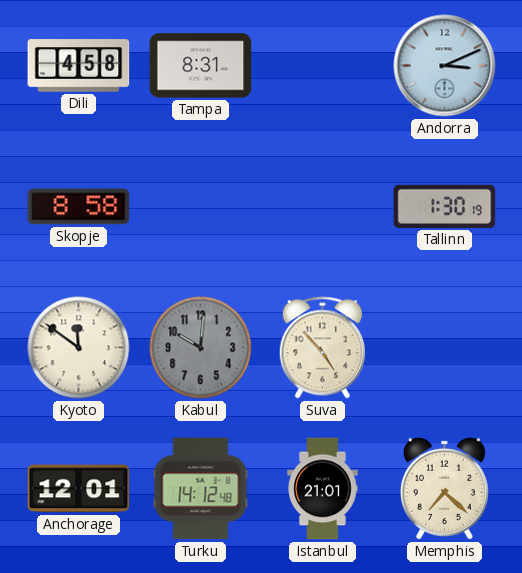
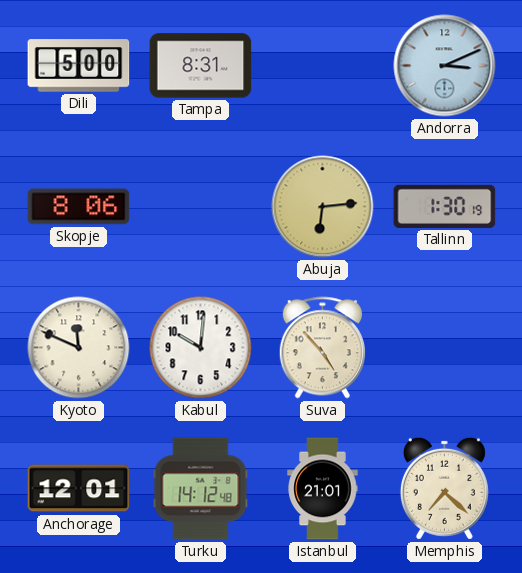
Dili: 4:58 -> 5:00
Skopje: 8:58 -> 8:06
Abuja: none -> 6:14
Kyoto: 11:51 -> 11:49
Kabul dial: grey -> white
